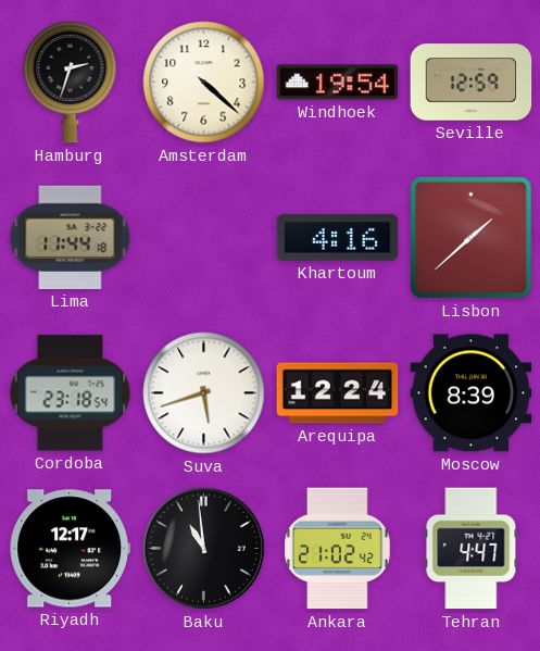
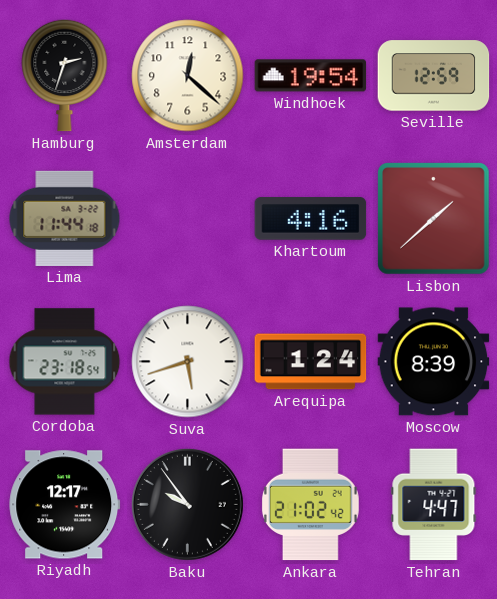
Amsterdam: 4:22 -> 12:22
Arequipa: 12:24 -> 1:24
Baku: 10:59 -> 9:54
